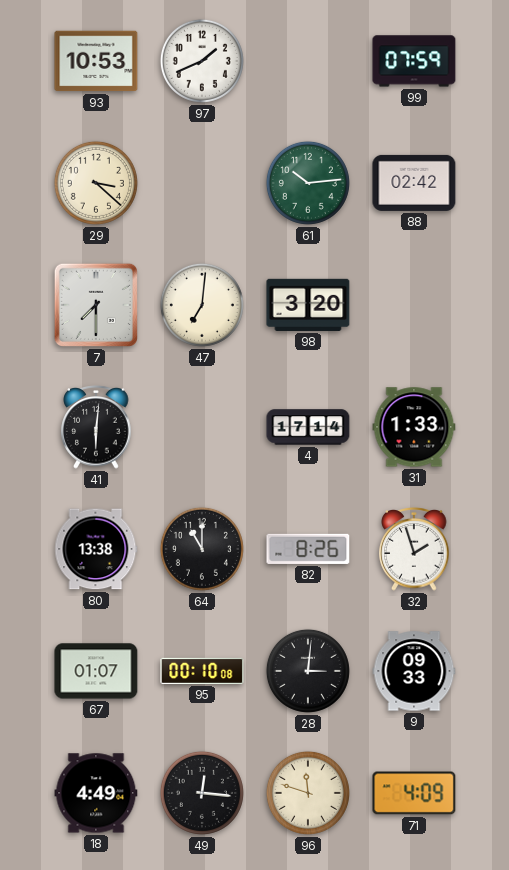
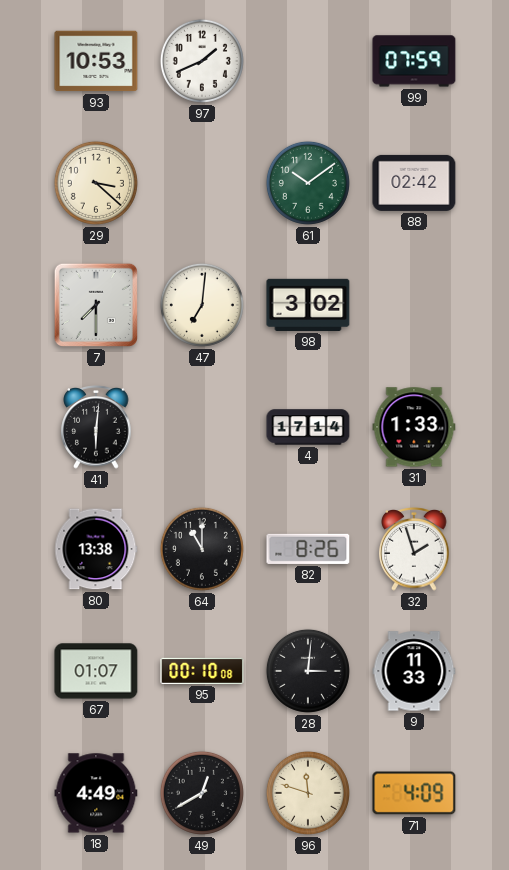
61: 10:14 -> 10:09
98: 3:20 -> 3:02
9: 09:33 -> 11:33
49: 12:16 -> 12:40
